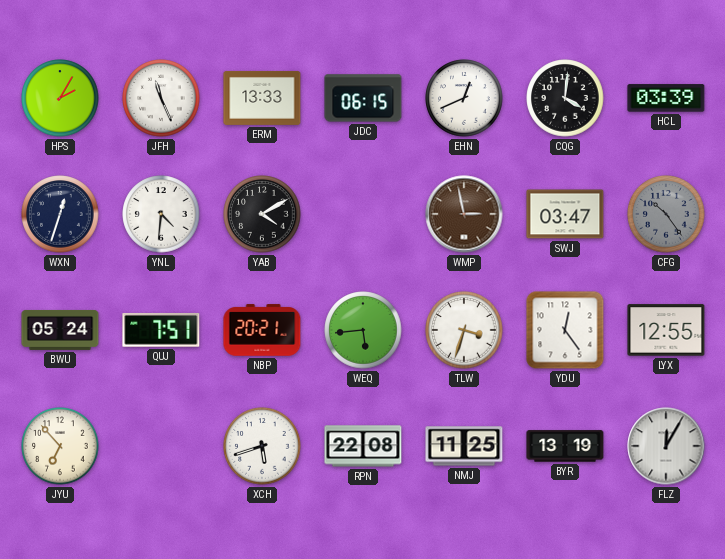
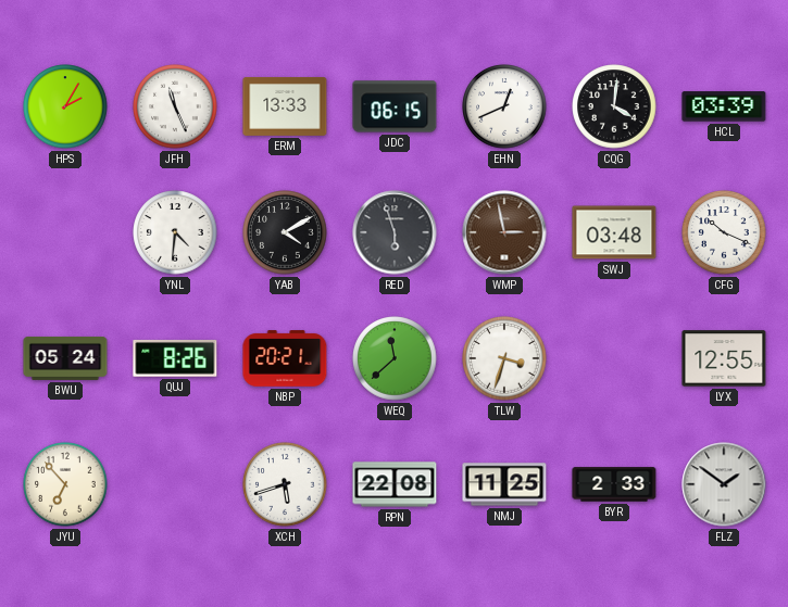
WXN: 12:33 -> none
RED: none -> 5:57
SWJ: 03:47 -> 03:48
CFG: 10:24 -> 10:19
CFG dial: grey -> white
QUJ: 7:51 -> 8:26
WEQ: 5:44 -> 11:38
YDU: 12:24 -> none
BYR: 13:19 -> 2:33
FLZ: 12:05 -> 1:51
